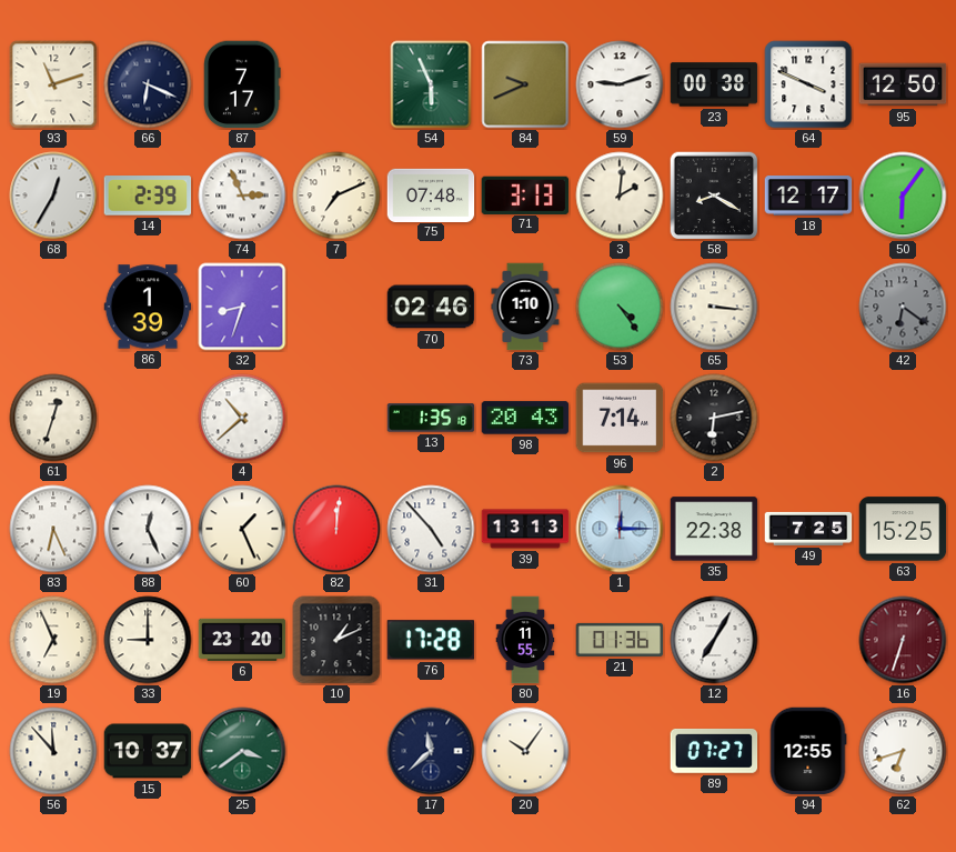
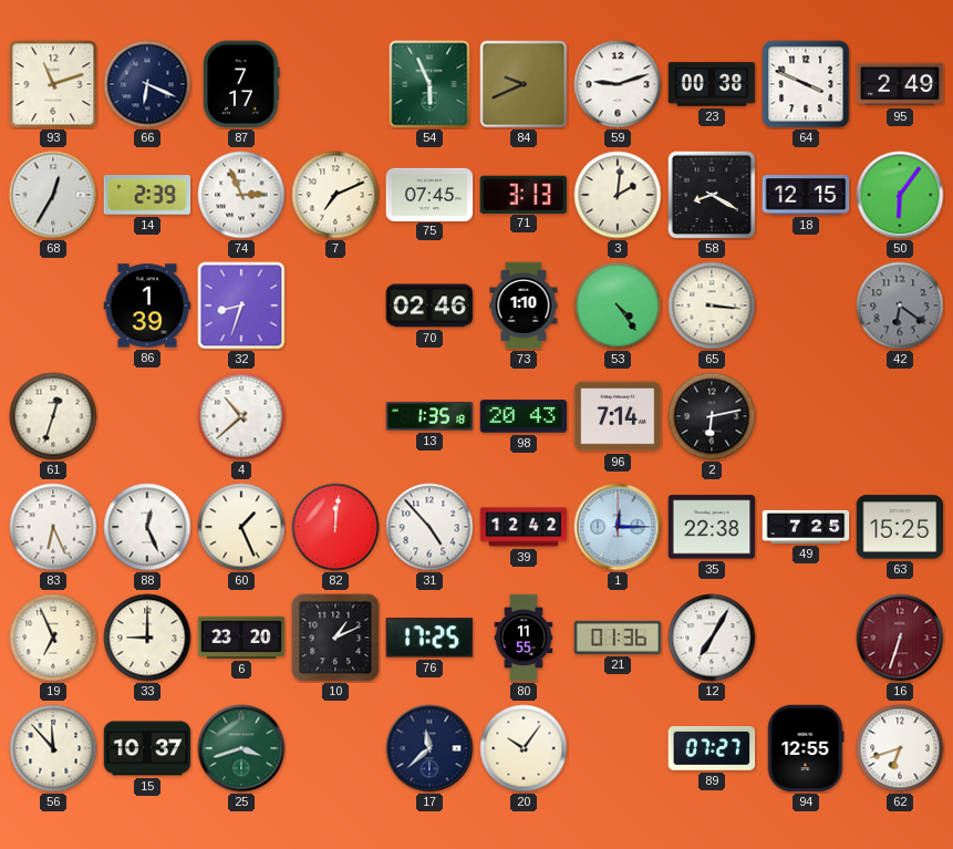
95: 12:50 -> 2:49
75: 07:48 -> 07:45
18: 12:17 -> 12:15
39: 13:13 -> 12:42
76: 17:28 -> 17:25
25: 3:39 -> 3:42
